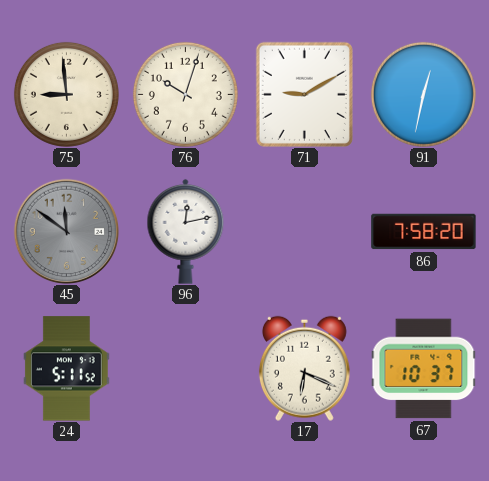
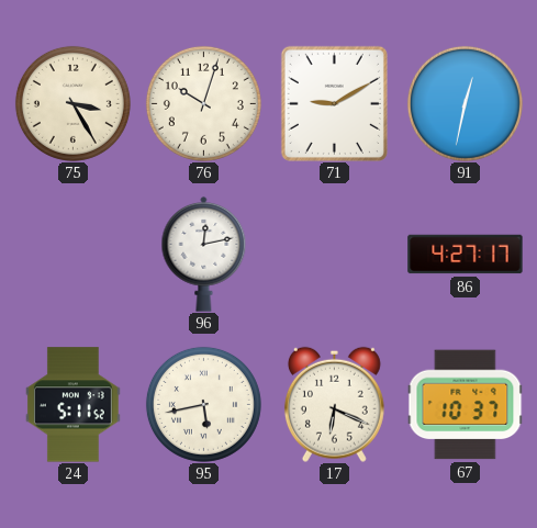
75: 8:59 -> 3:25
45: 11:51 -> none
86: 7:58 -> 4:27
95: none -> 5:43
